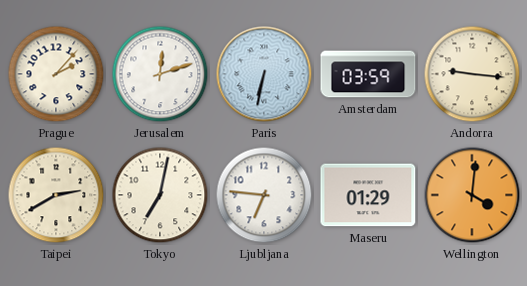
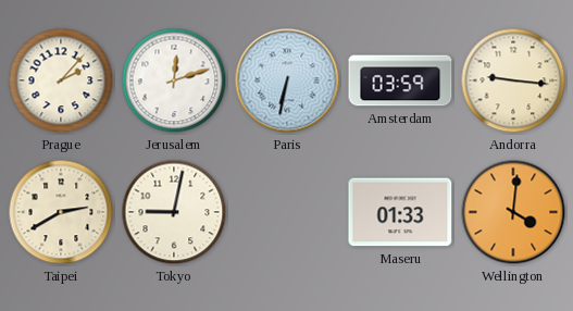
Tokyo: 7:02 -> 9:02
Ljubljana: 6:46 -> none
Maseru: 01:29 -> 01:33
